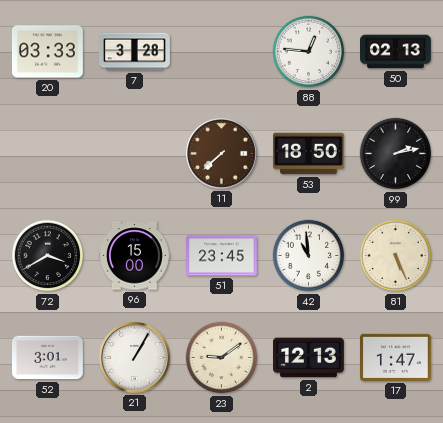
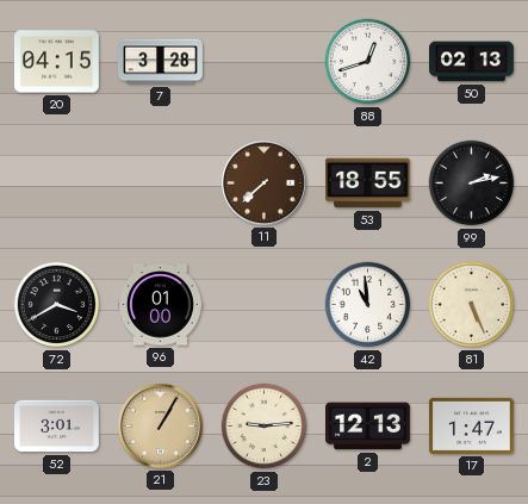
20: 03:33 -> 04:15
88: 12:46 -> 12:42
53: 18:50 -> 18:55
96: 15:00 -> 01:00
51: 23:45 -> none
21 dial: white -> champagne
23: 9:09 -> 9:14
